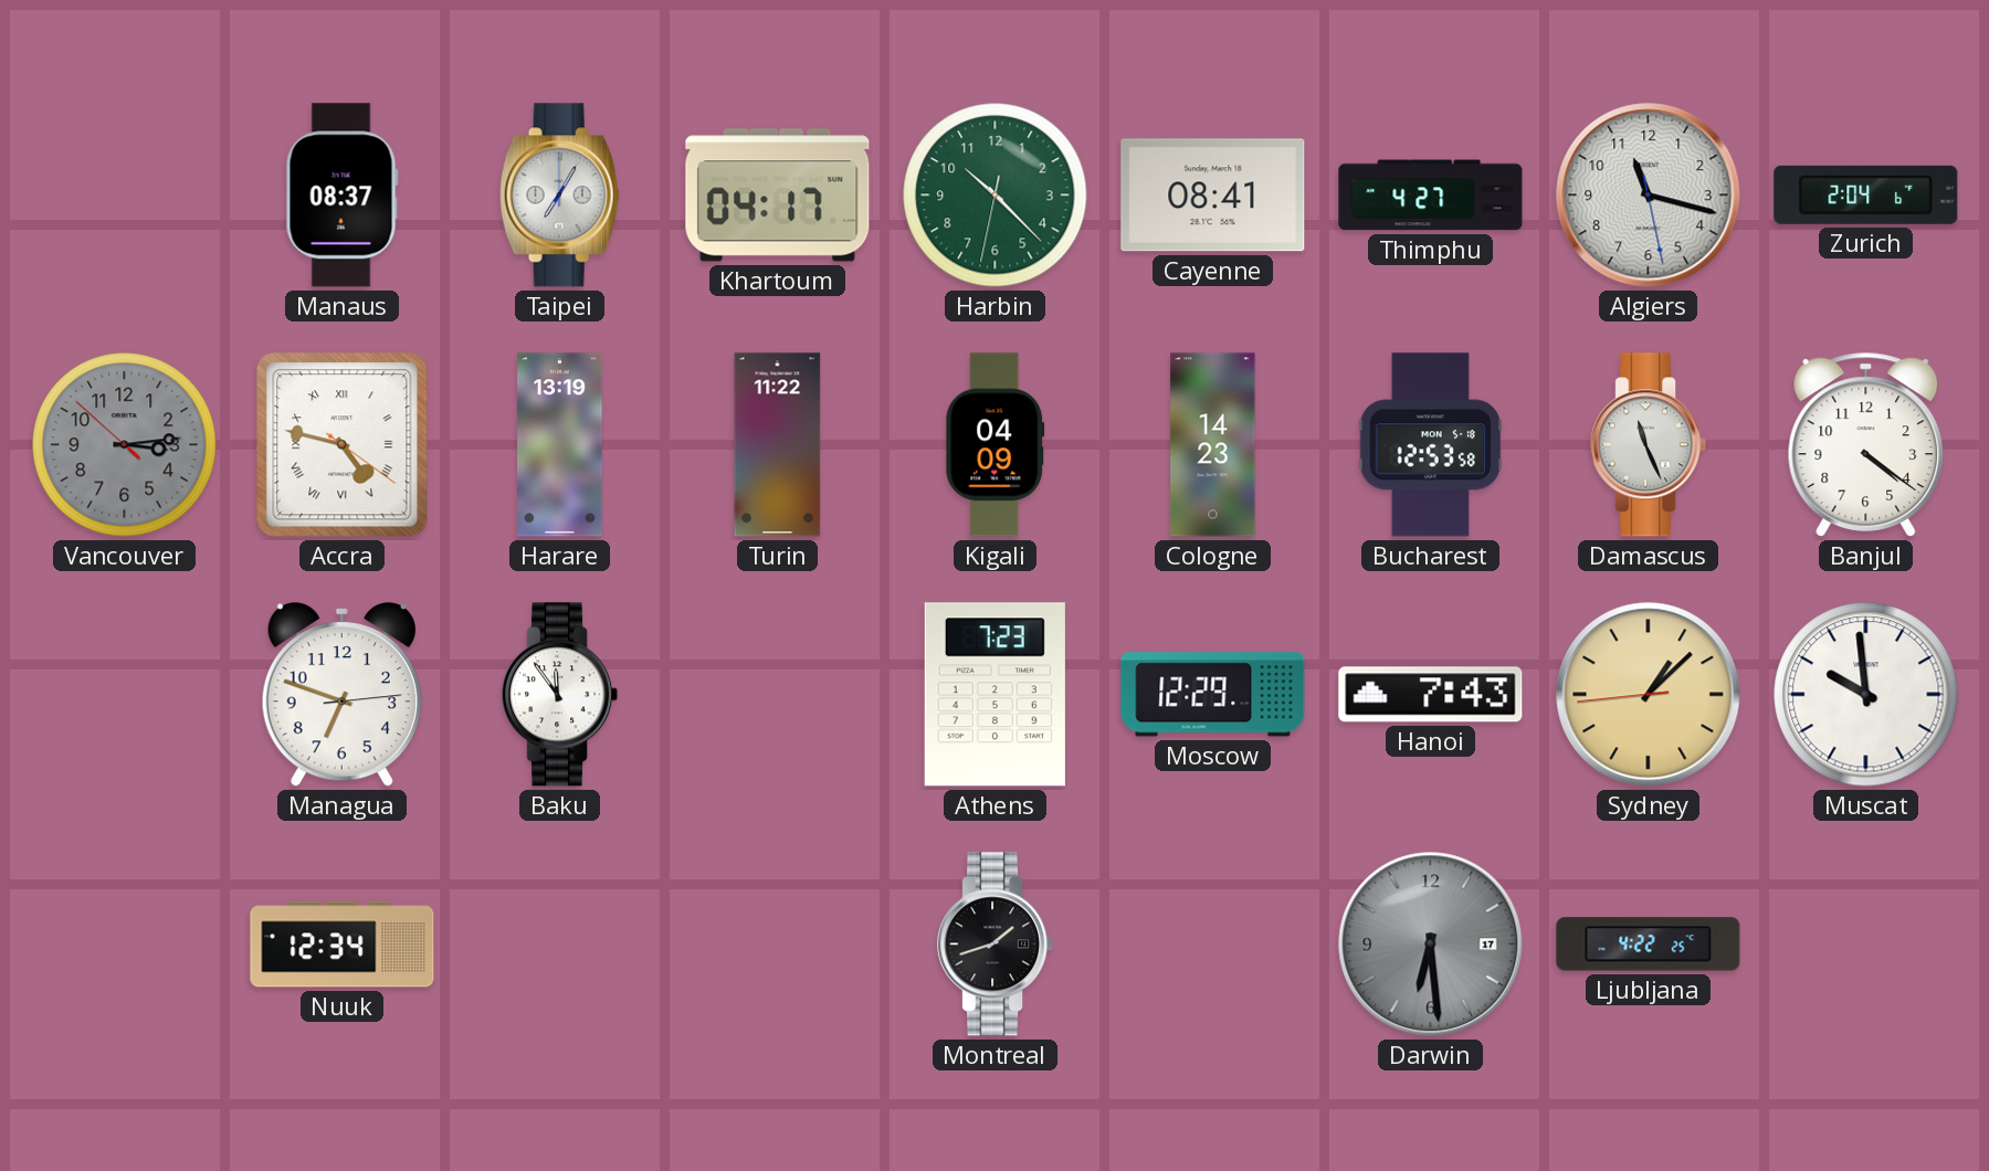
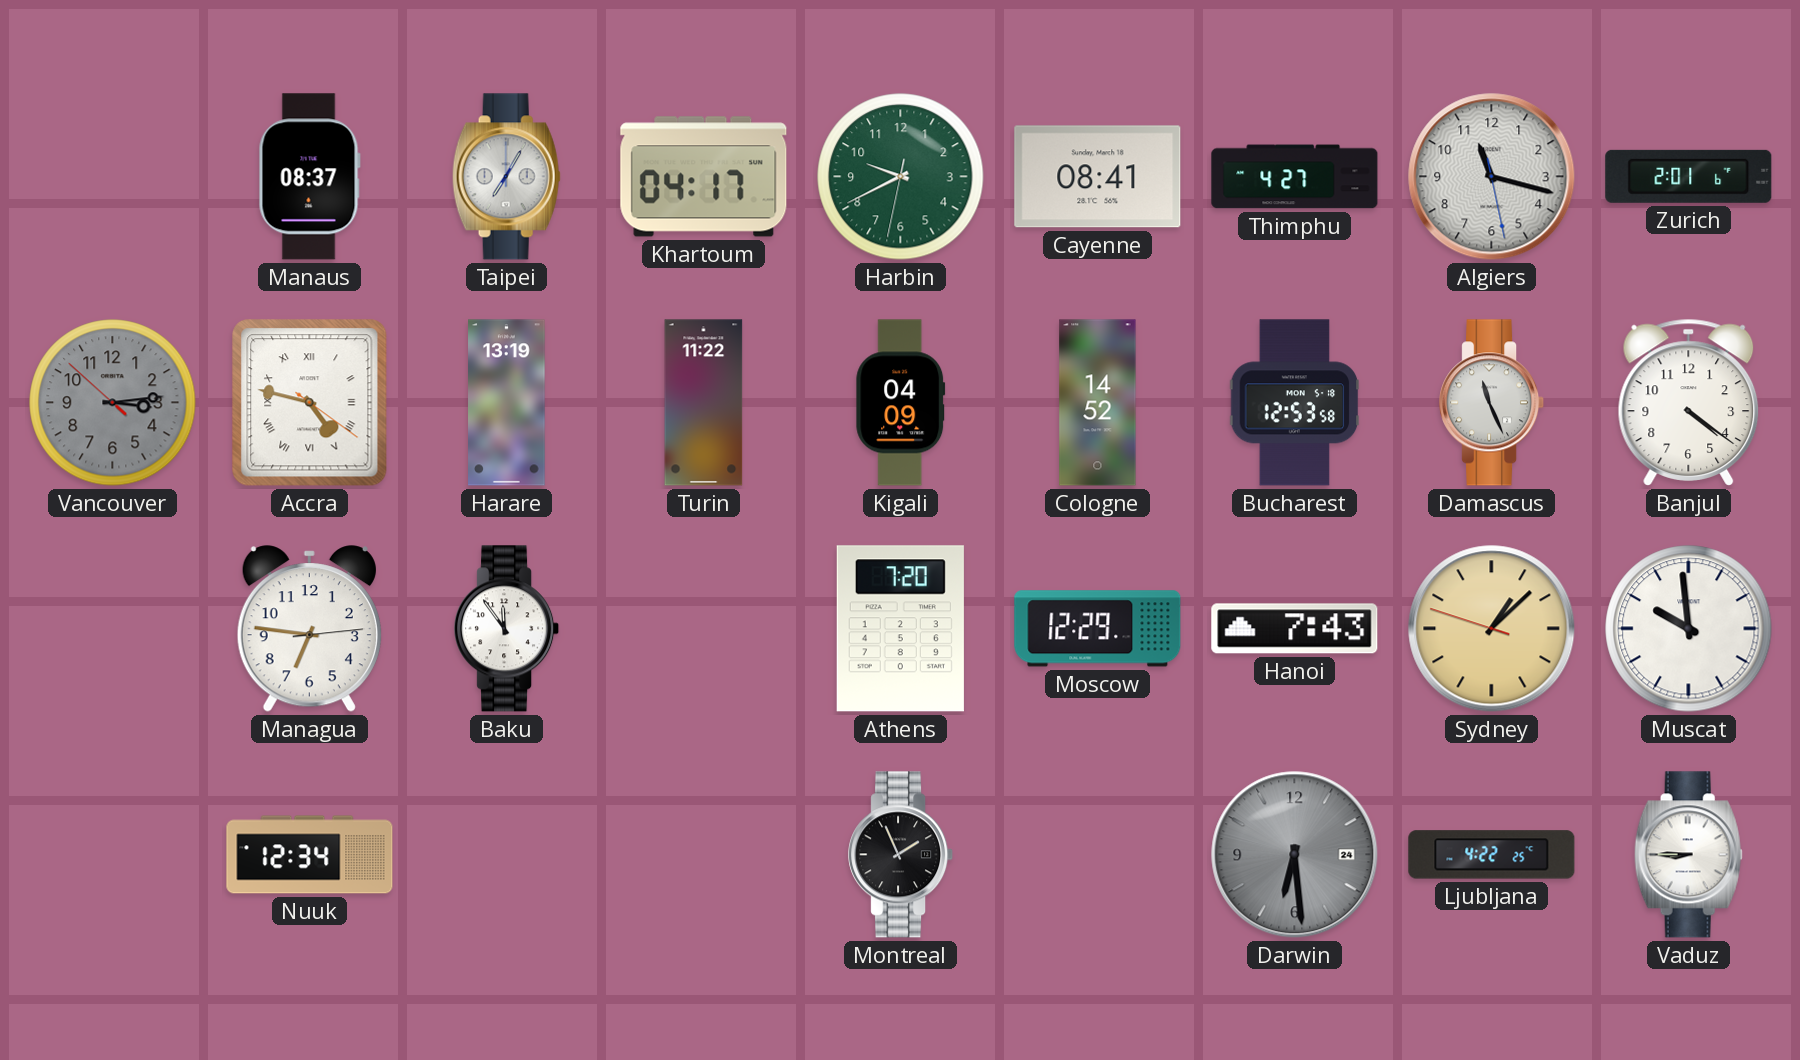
Harbin: 10:22 -> 9:40
Zurich: 2:04 -> 2:01
Cologne: 14:23 -> 14:52
Managua: 6:48 -> 6:46
Athens: 7:23 -> 7:20
Sydney: 1:07:44 -> 1:07:48
Montreal: 1:42 -> 1:56
Darwin date: 17 -> 24
Vaduz: none -> 8:45
